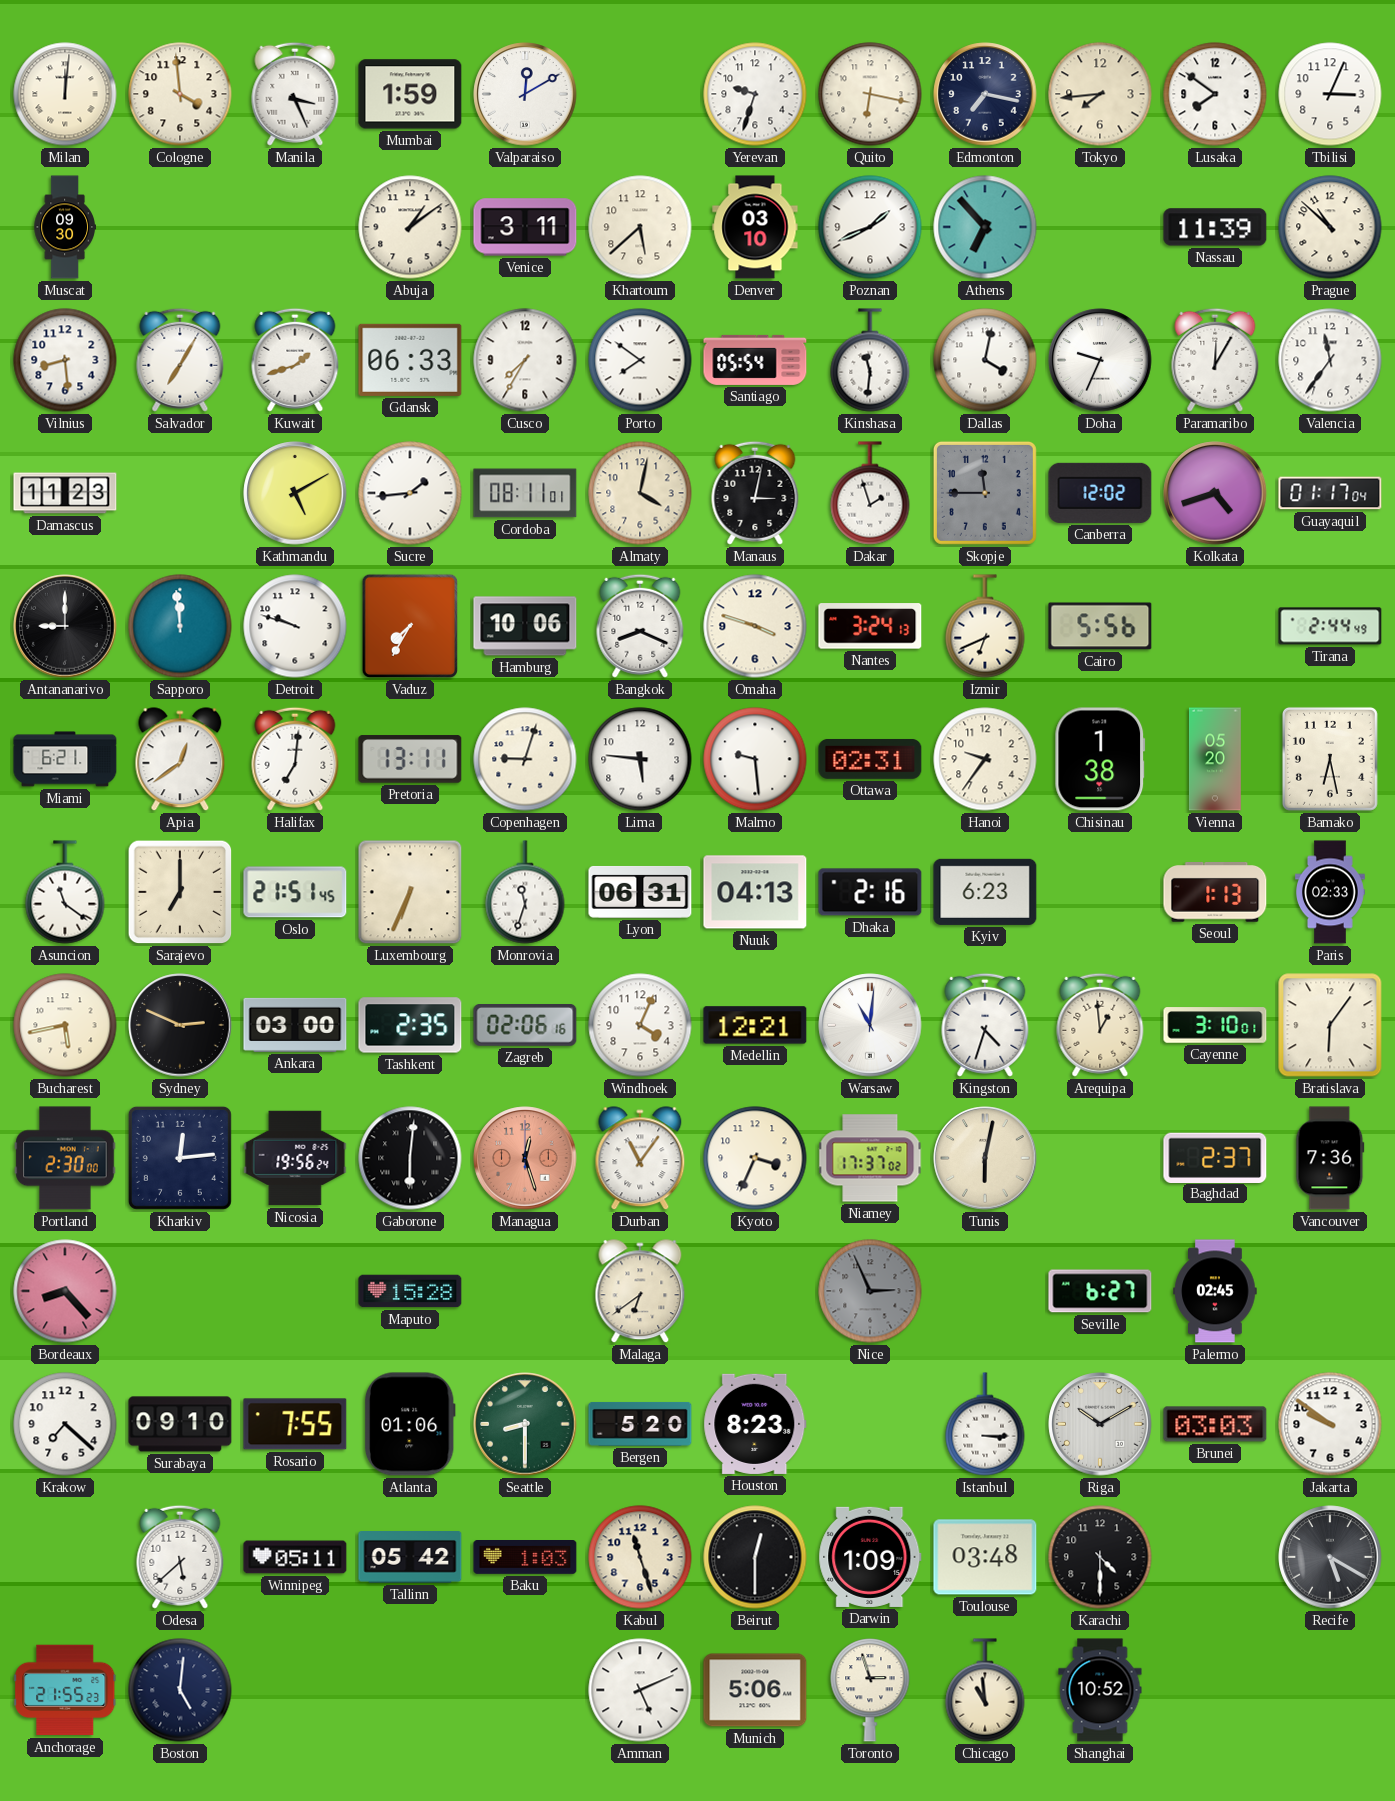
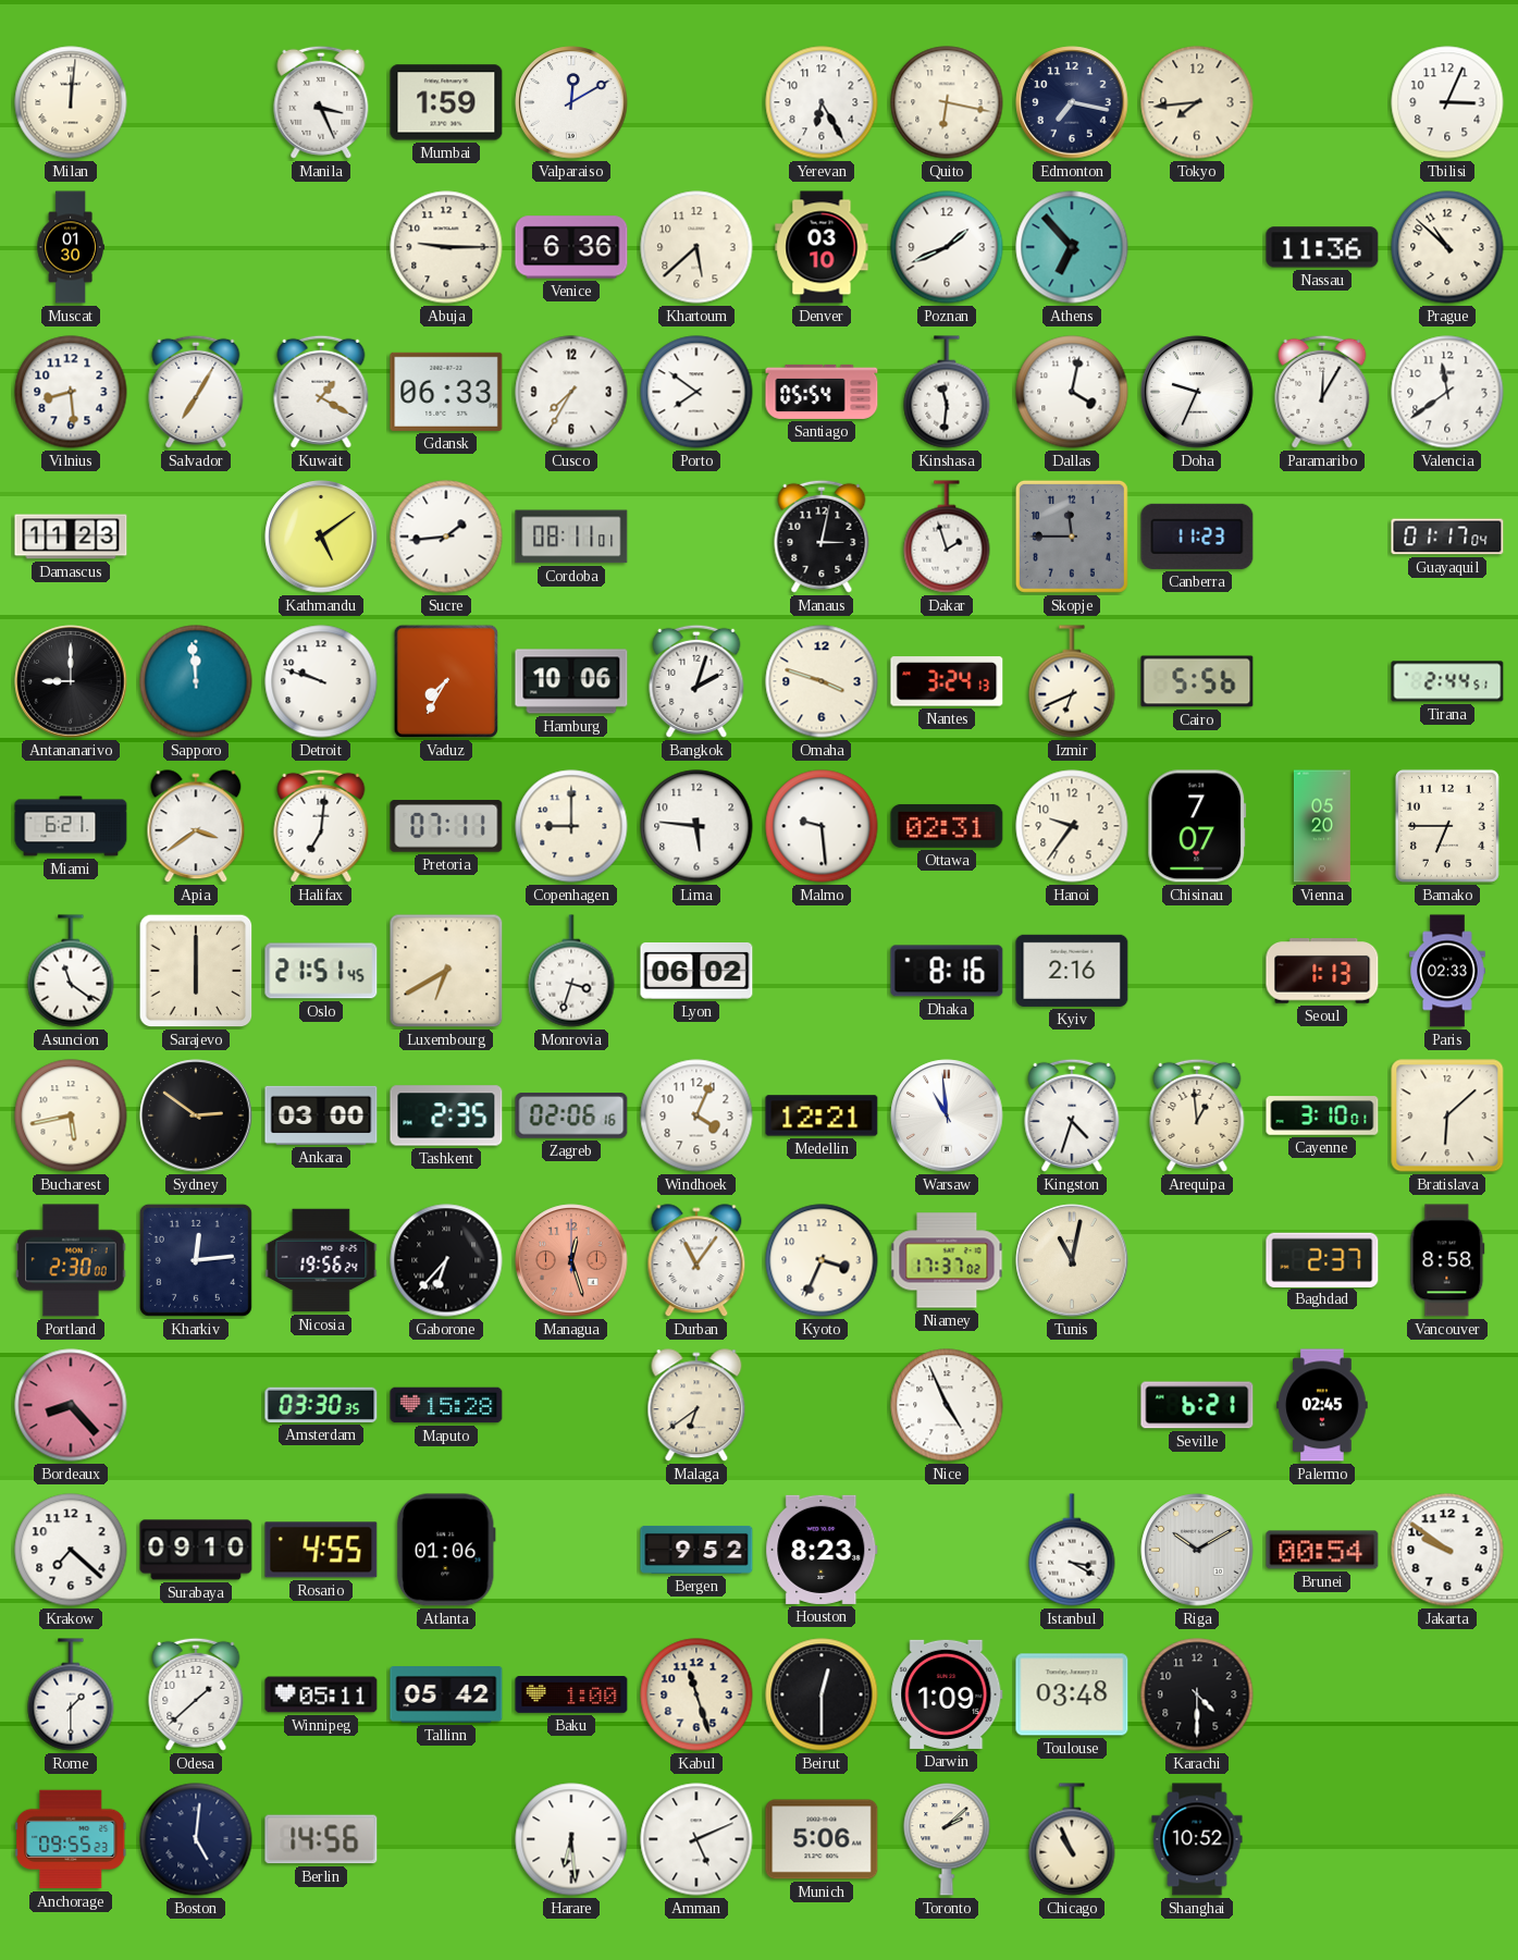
Cologne: 3:59 -> none
Yerevan: 9:33 -> 6:25
Lusaka: 7:51 -> none
Muscat: 09:30 -> 01:30
Abuja: 1:09 -> 9:15
Venice: 3:11 -> 6:36
Nassau: 11:39 -> 11:36
Kuwait: 1:42 -> 1:20
Valencia: 11:36 -> 11:39
Kathmandu: 5:10 -> 5:09
Almaty: 4:02 -> none
Canberra: 12:02 -> 11:23
Kolkata: 4:42 -> none
Bangkok: 8:19 -> 2:03
Tirana: 2:44:49 -> 2:44:51
Apia: 12:39 -> 3:39
Pretoria: 13:11 -> 07:11
Copenhagen: 9:03 -> 9:00
Chisinau: 1:38 -> 7:07
Bamako: 6:28 -> 6:45
Sarajevo: 7:00 -> 6:00
Luxembourg: 6:34 -> 6:40
Monrovia: 11:33 -> 3:33
Lyon: 06:31 -> 06:02
Nuuk: 04:13 -> none
Dhaka: 2:16 -> 8:16
Kyiv: 6:23 -> 2:16
Sydney: 2:49 -> 2:51
Warsaw: 11:01 -> 10:59
Bratislava: 6:06 -> 6:08
Gaborone: 6:01 -> 6:37
Tunis: 6:02 -> 11:02
Vancouver: 7:36 -> 8:58
Amsterdam: none -> 03:30
Nice: 2:56 -> 4:56
Nice dial: grey -> white
Seville: 6:27 -> 6:21
Rosario: 7:55 -> 4:55
Seattle: 8:30 -> none
Bergen: 5:20 -> 9:52
Istanbul: 3:15 -> 3:20
Brunei: 03:03 -> 00:54
Rome: none -> 1:30
Odesa: 5:38 -> 1:38
Baku: 1:03 -> 1:00
Recife: 5:20 -> none
Anchorage: 21:55 -> 09:55
Berlin: none -> 14:56
Harare: none -> 6:29
Toronto: 2:57 -> 2:08
Chicago: 10:59 -> 10:56
